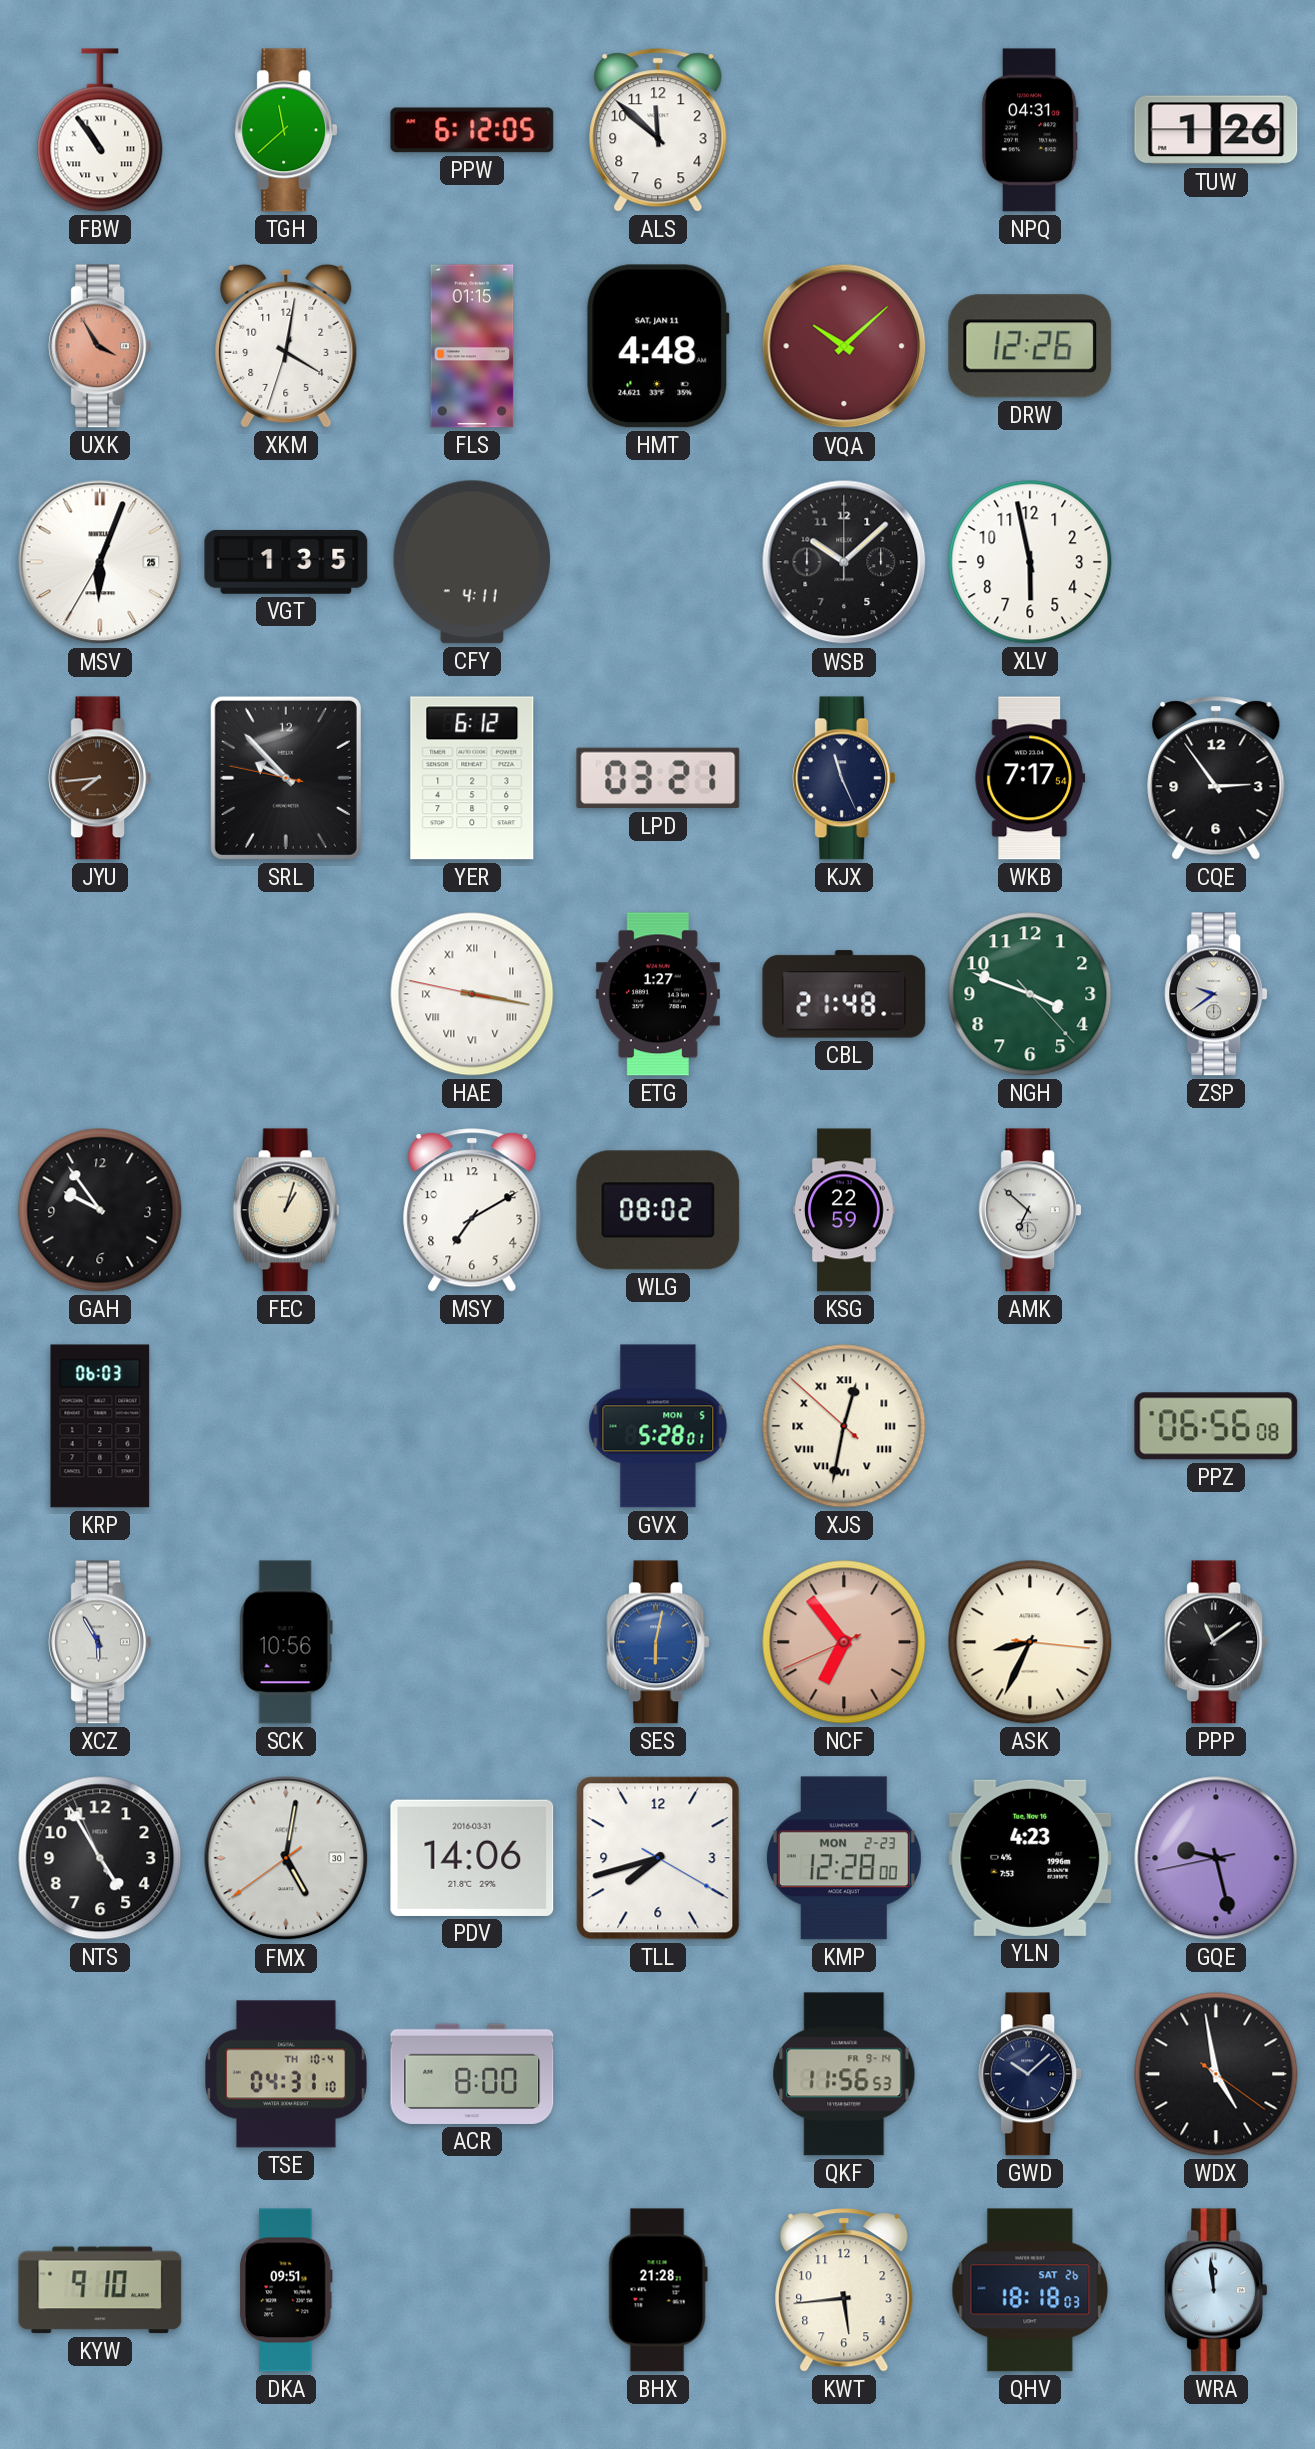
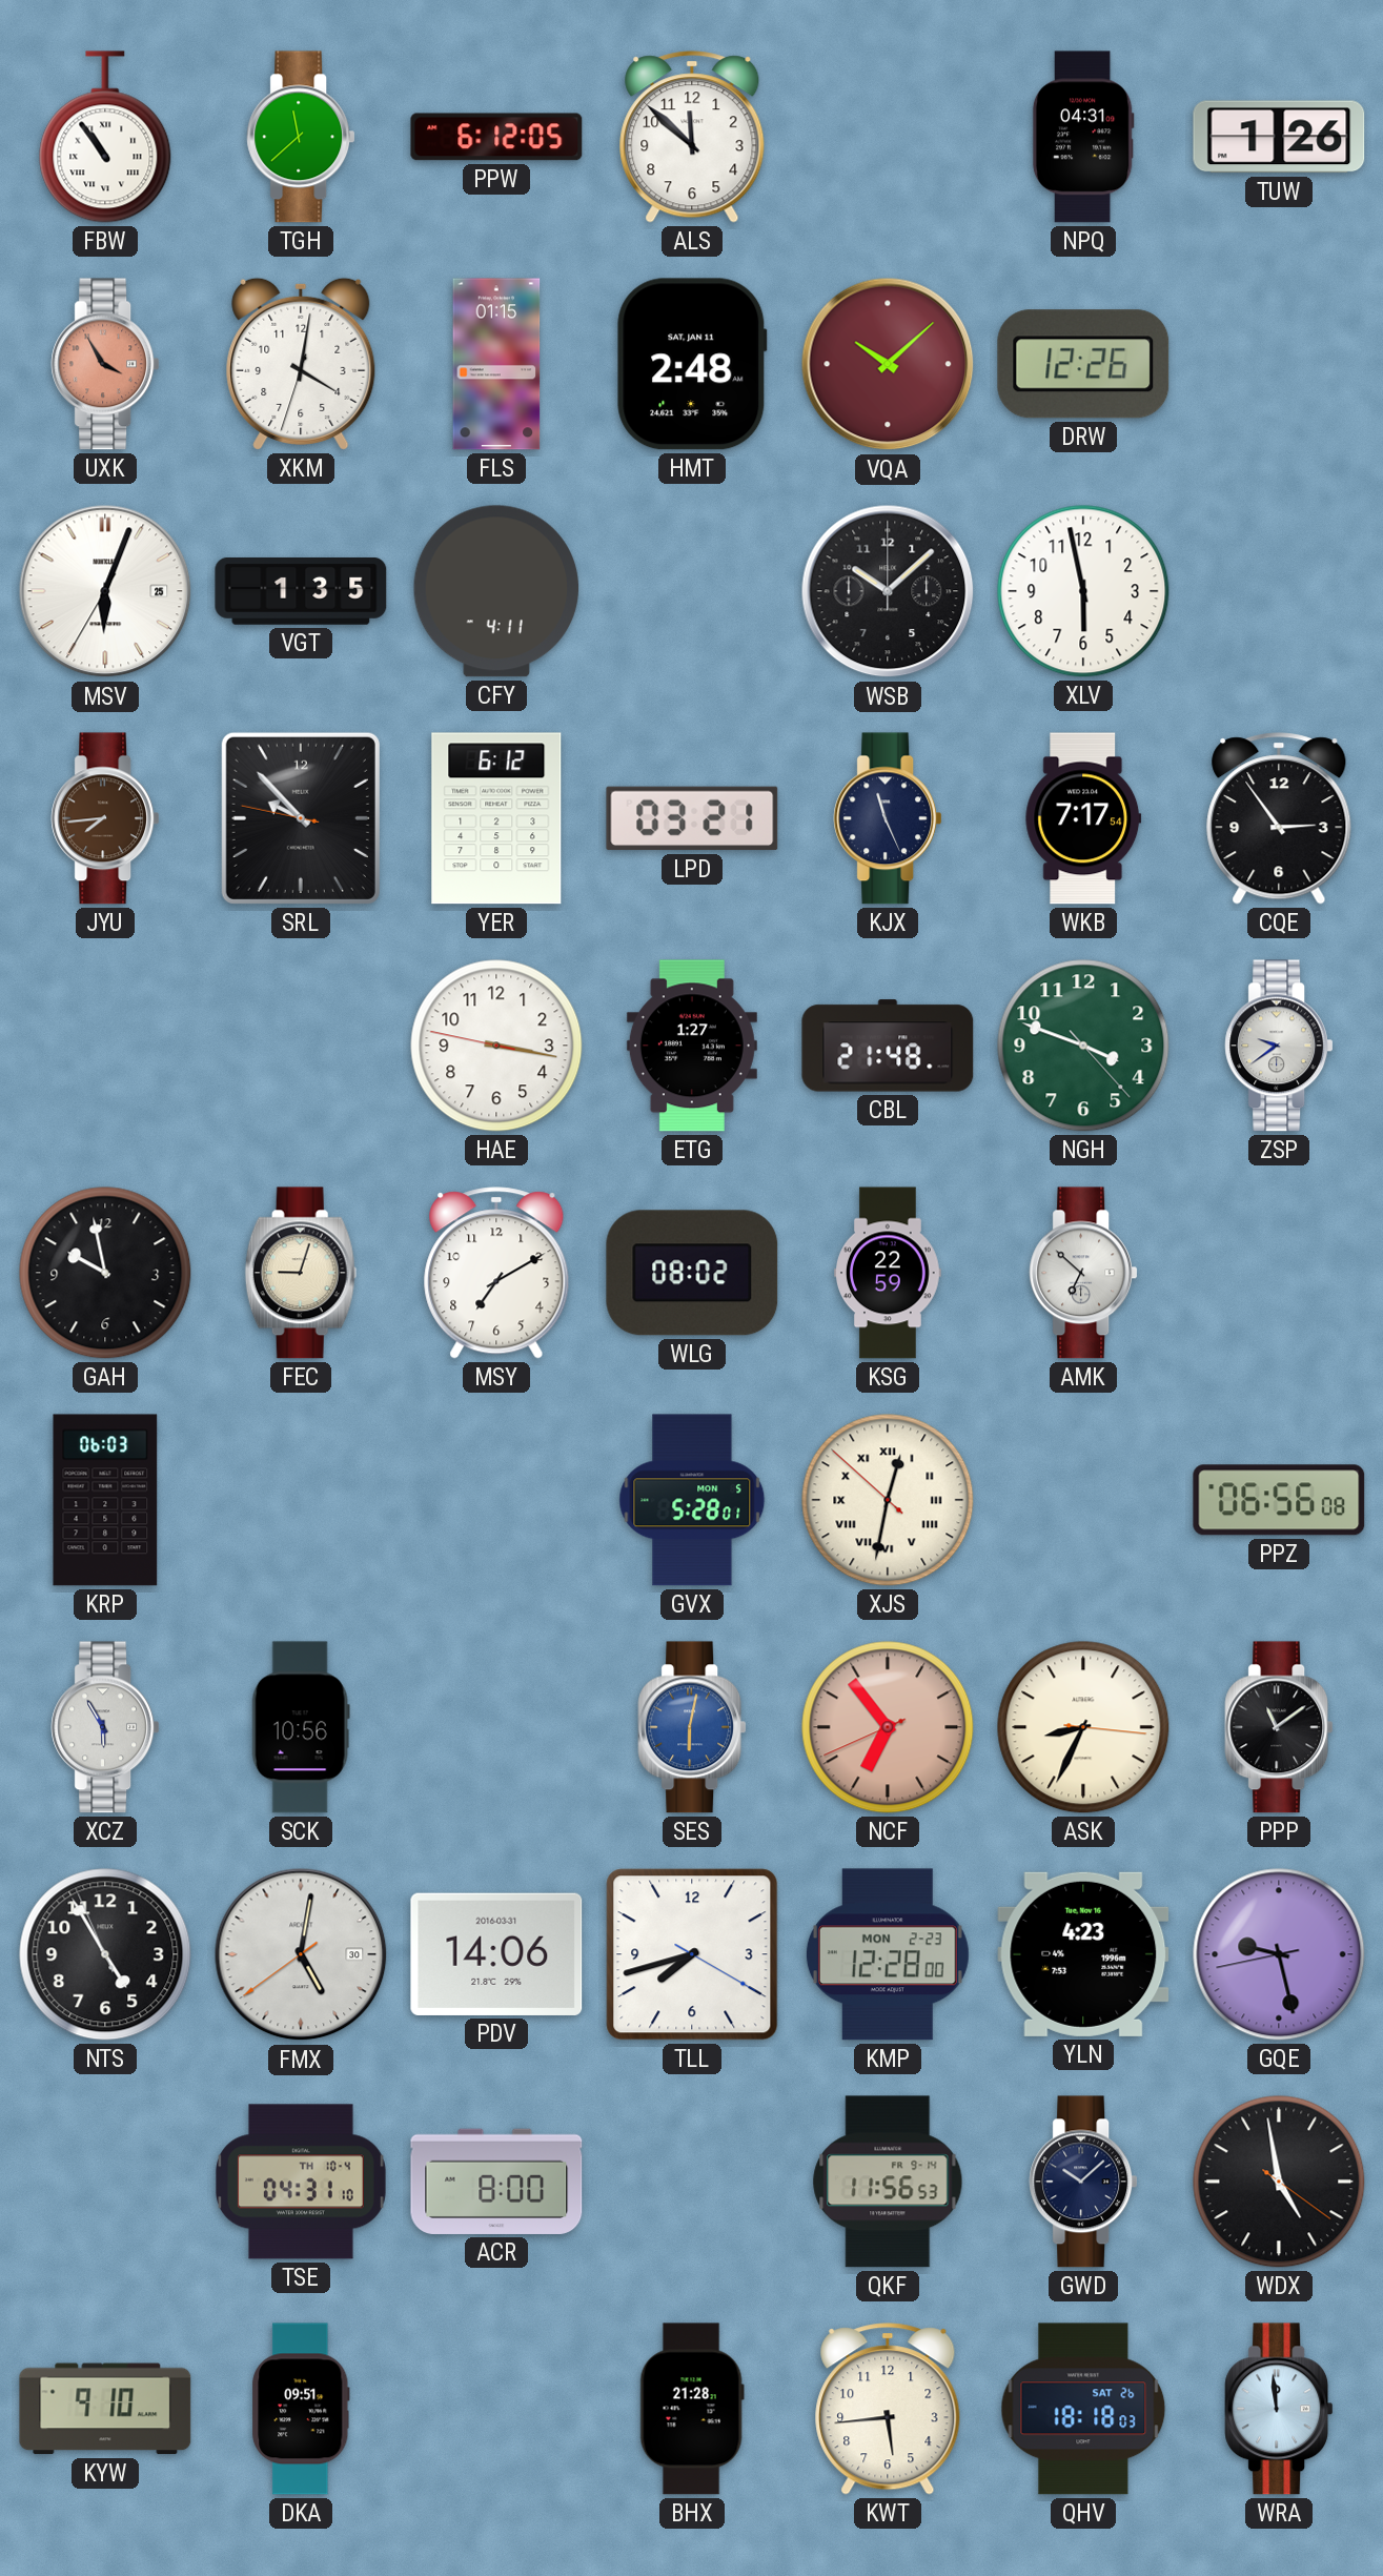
HMT: 4:48 -> 2:48
HAE numerals: Roman -> Arabic
GAH: 9:54 -> 9:58
FEC: 1:03 -> 9:03
